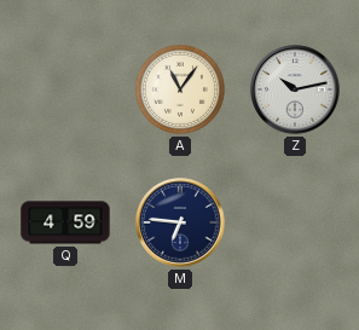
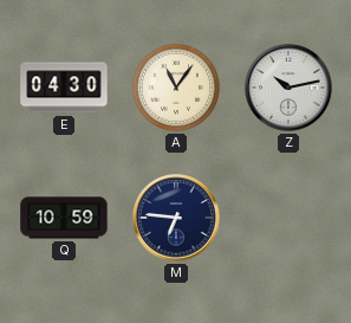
E: none -> 04:30
Q: 4:59 -> 10:59
